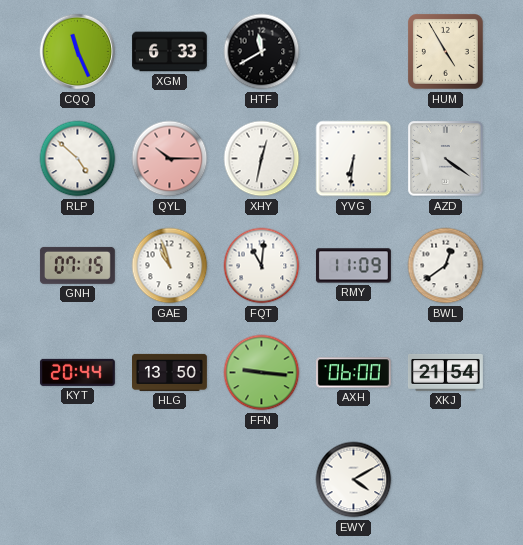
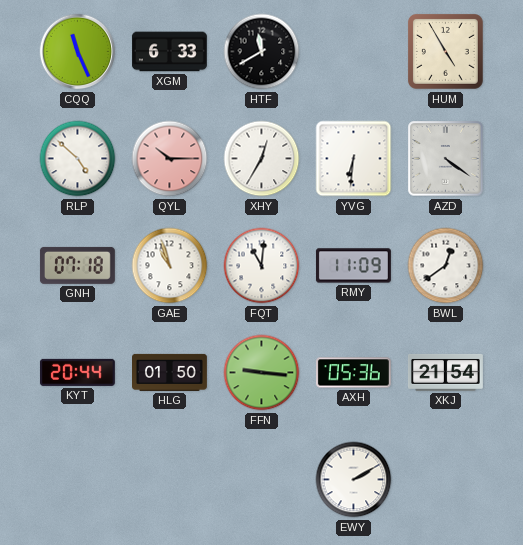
XHY: 12:32 -> 12:35
GNH: 07:15 -> 07:18
HLG: 13:50 -> 01:50
AXH: 06:00 -> 05:36
EWY: 4:10 -> 2:10
